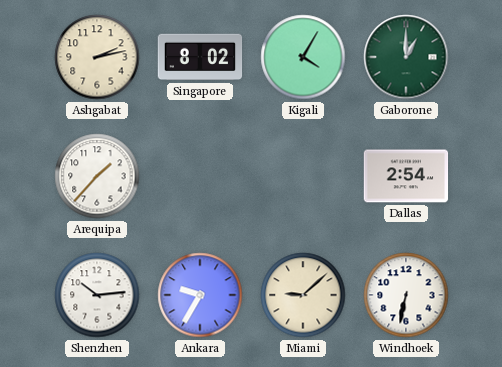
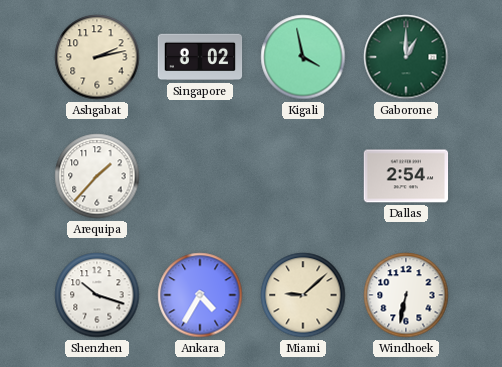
Kigali: 4:05 -> 3:58
Shenzhen: 10:14 -> 10:18
Ankara: 9:35 -> 4:35
